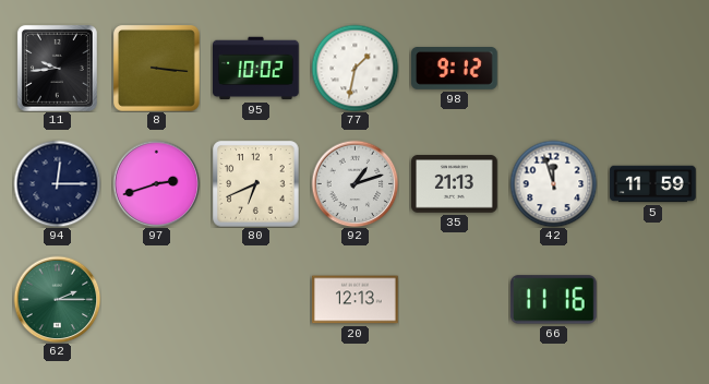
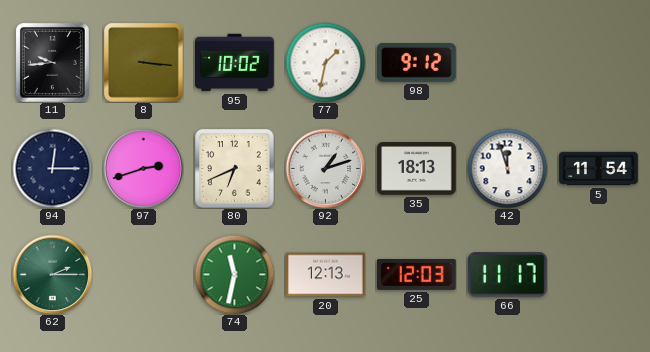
35: 21:13 -> 18:13
5: 11:59 -> 11:54
74: none -> 11:32
25: none -> 12:03
66: 11:16 -> 11:17
